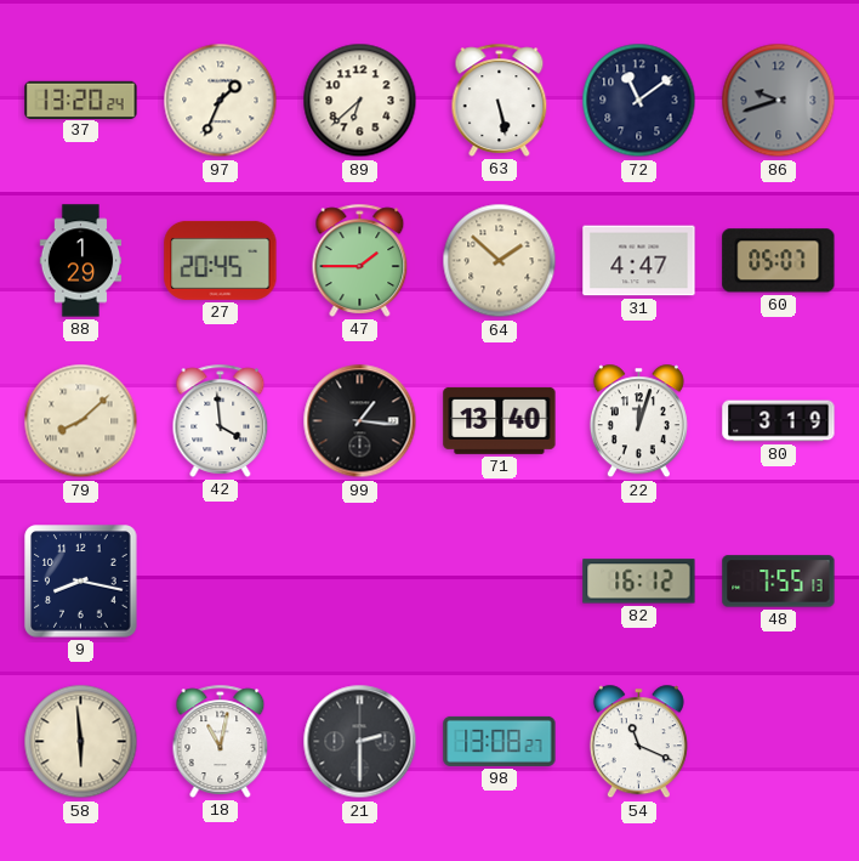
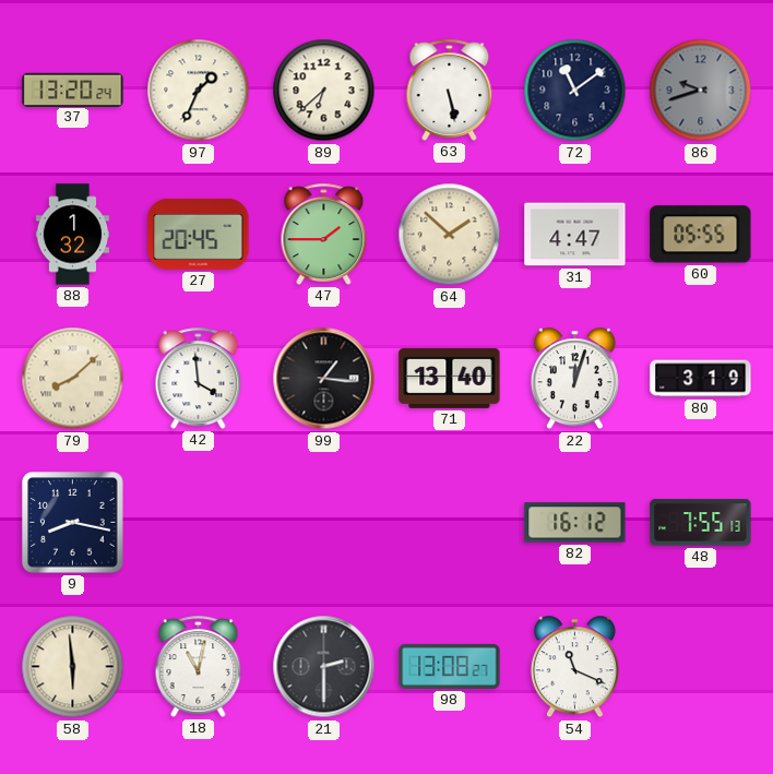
88: 1:29 -> 1:32
60: 05:07 -> 05:55
